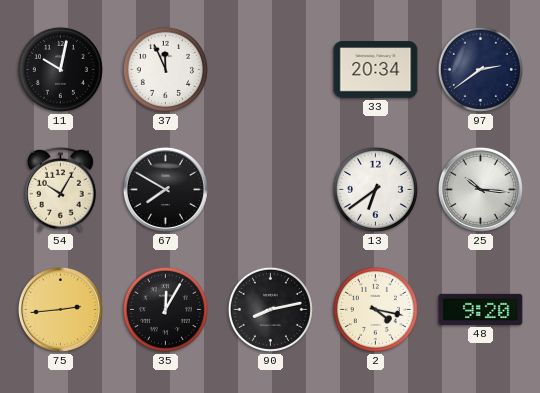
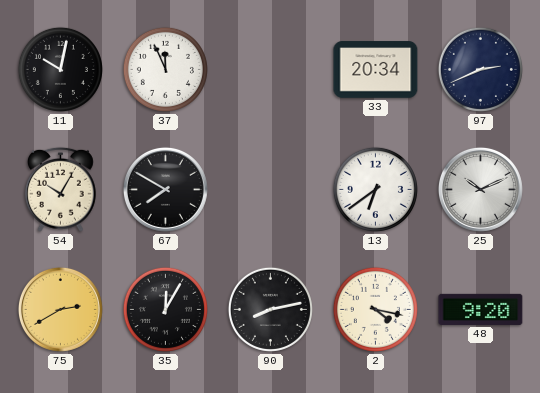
97: 2:39 -> 2:41
25: 10:16 -> 10:11
75: 2:44 -> 2:40
